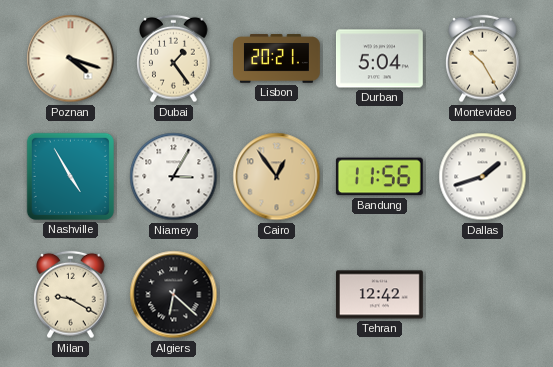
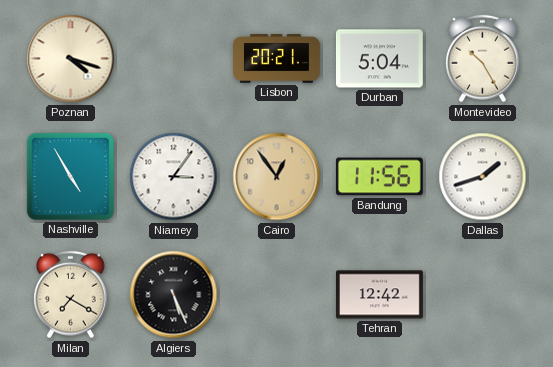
Dubai: 1:24 -> none
Niamey: 3:05 -> 3:06
Milan: 9:20 -> 7:20
Algiers: 6:22 -> 5:26
